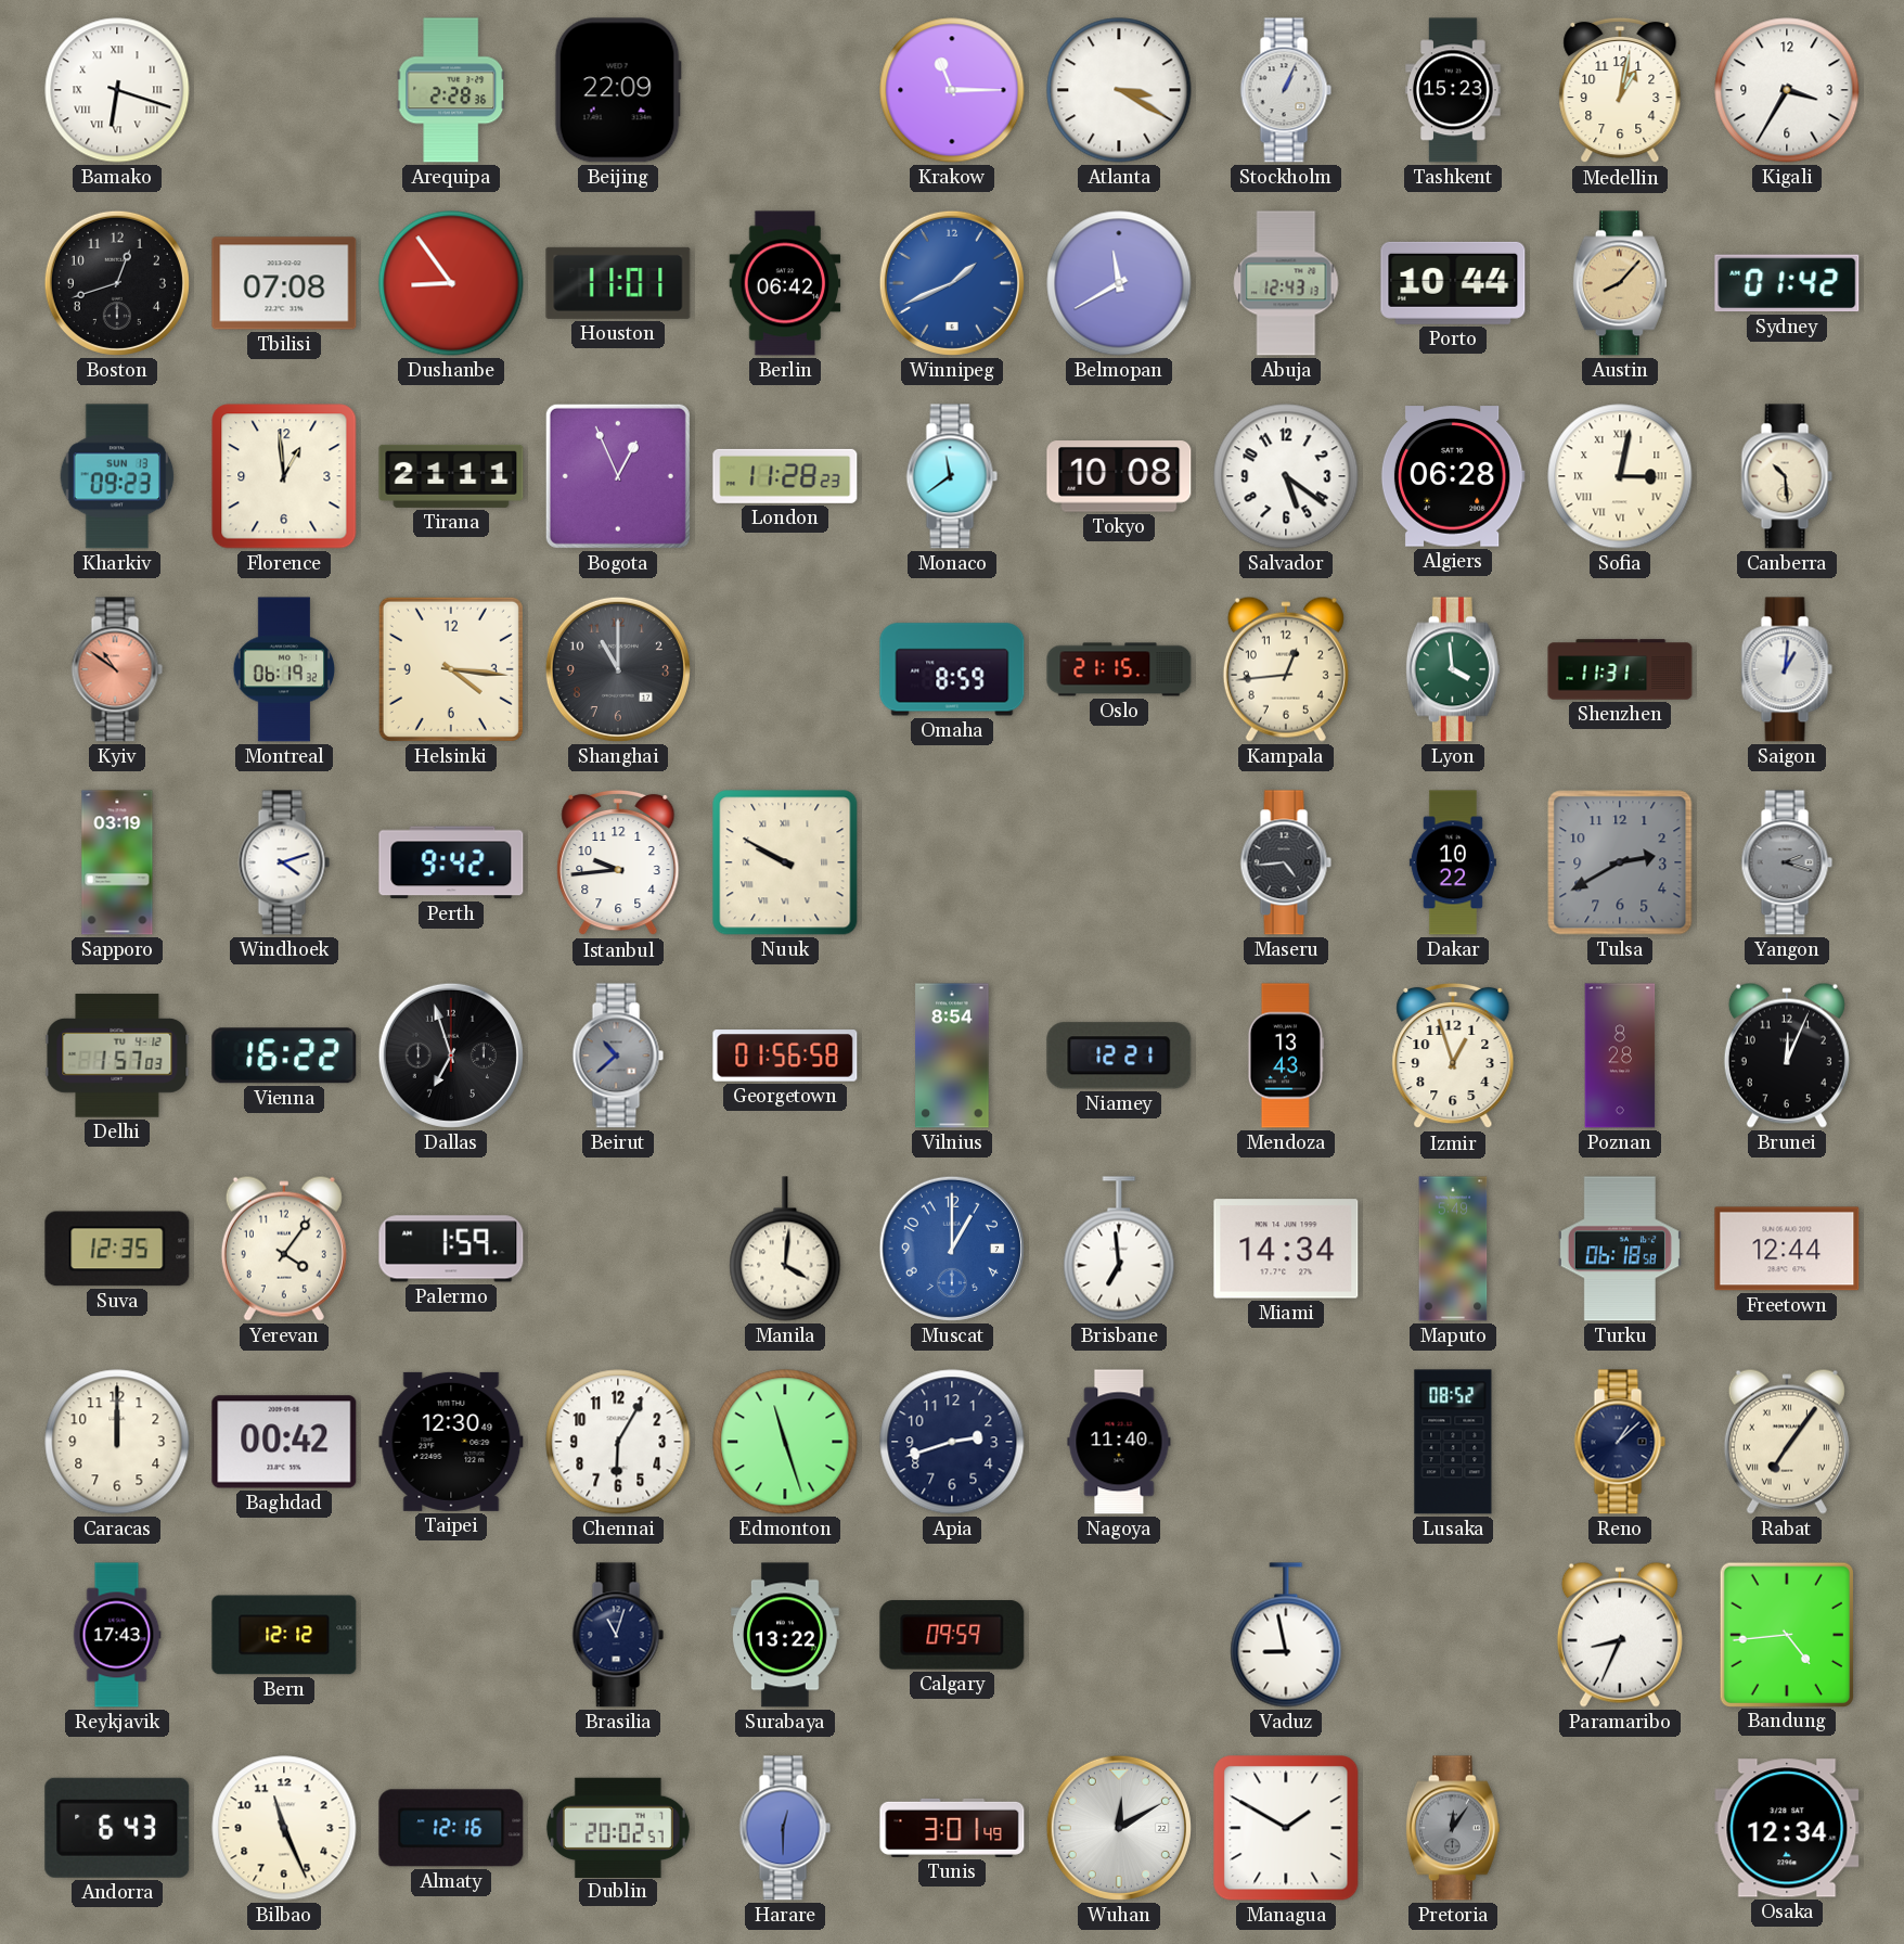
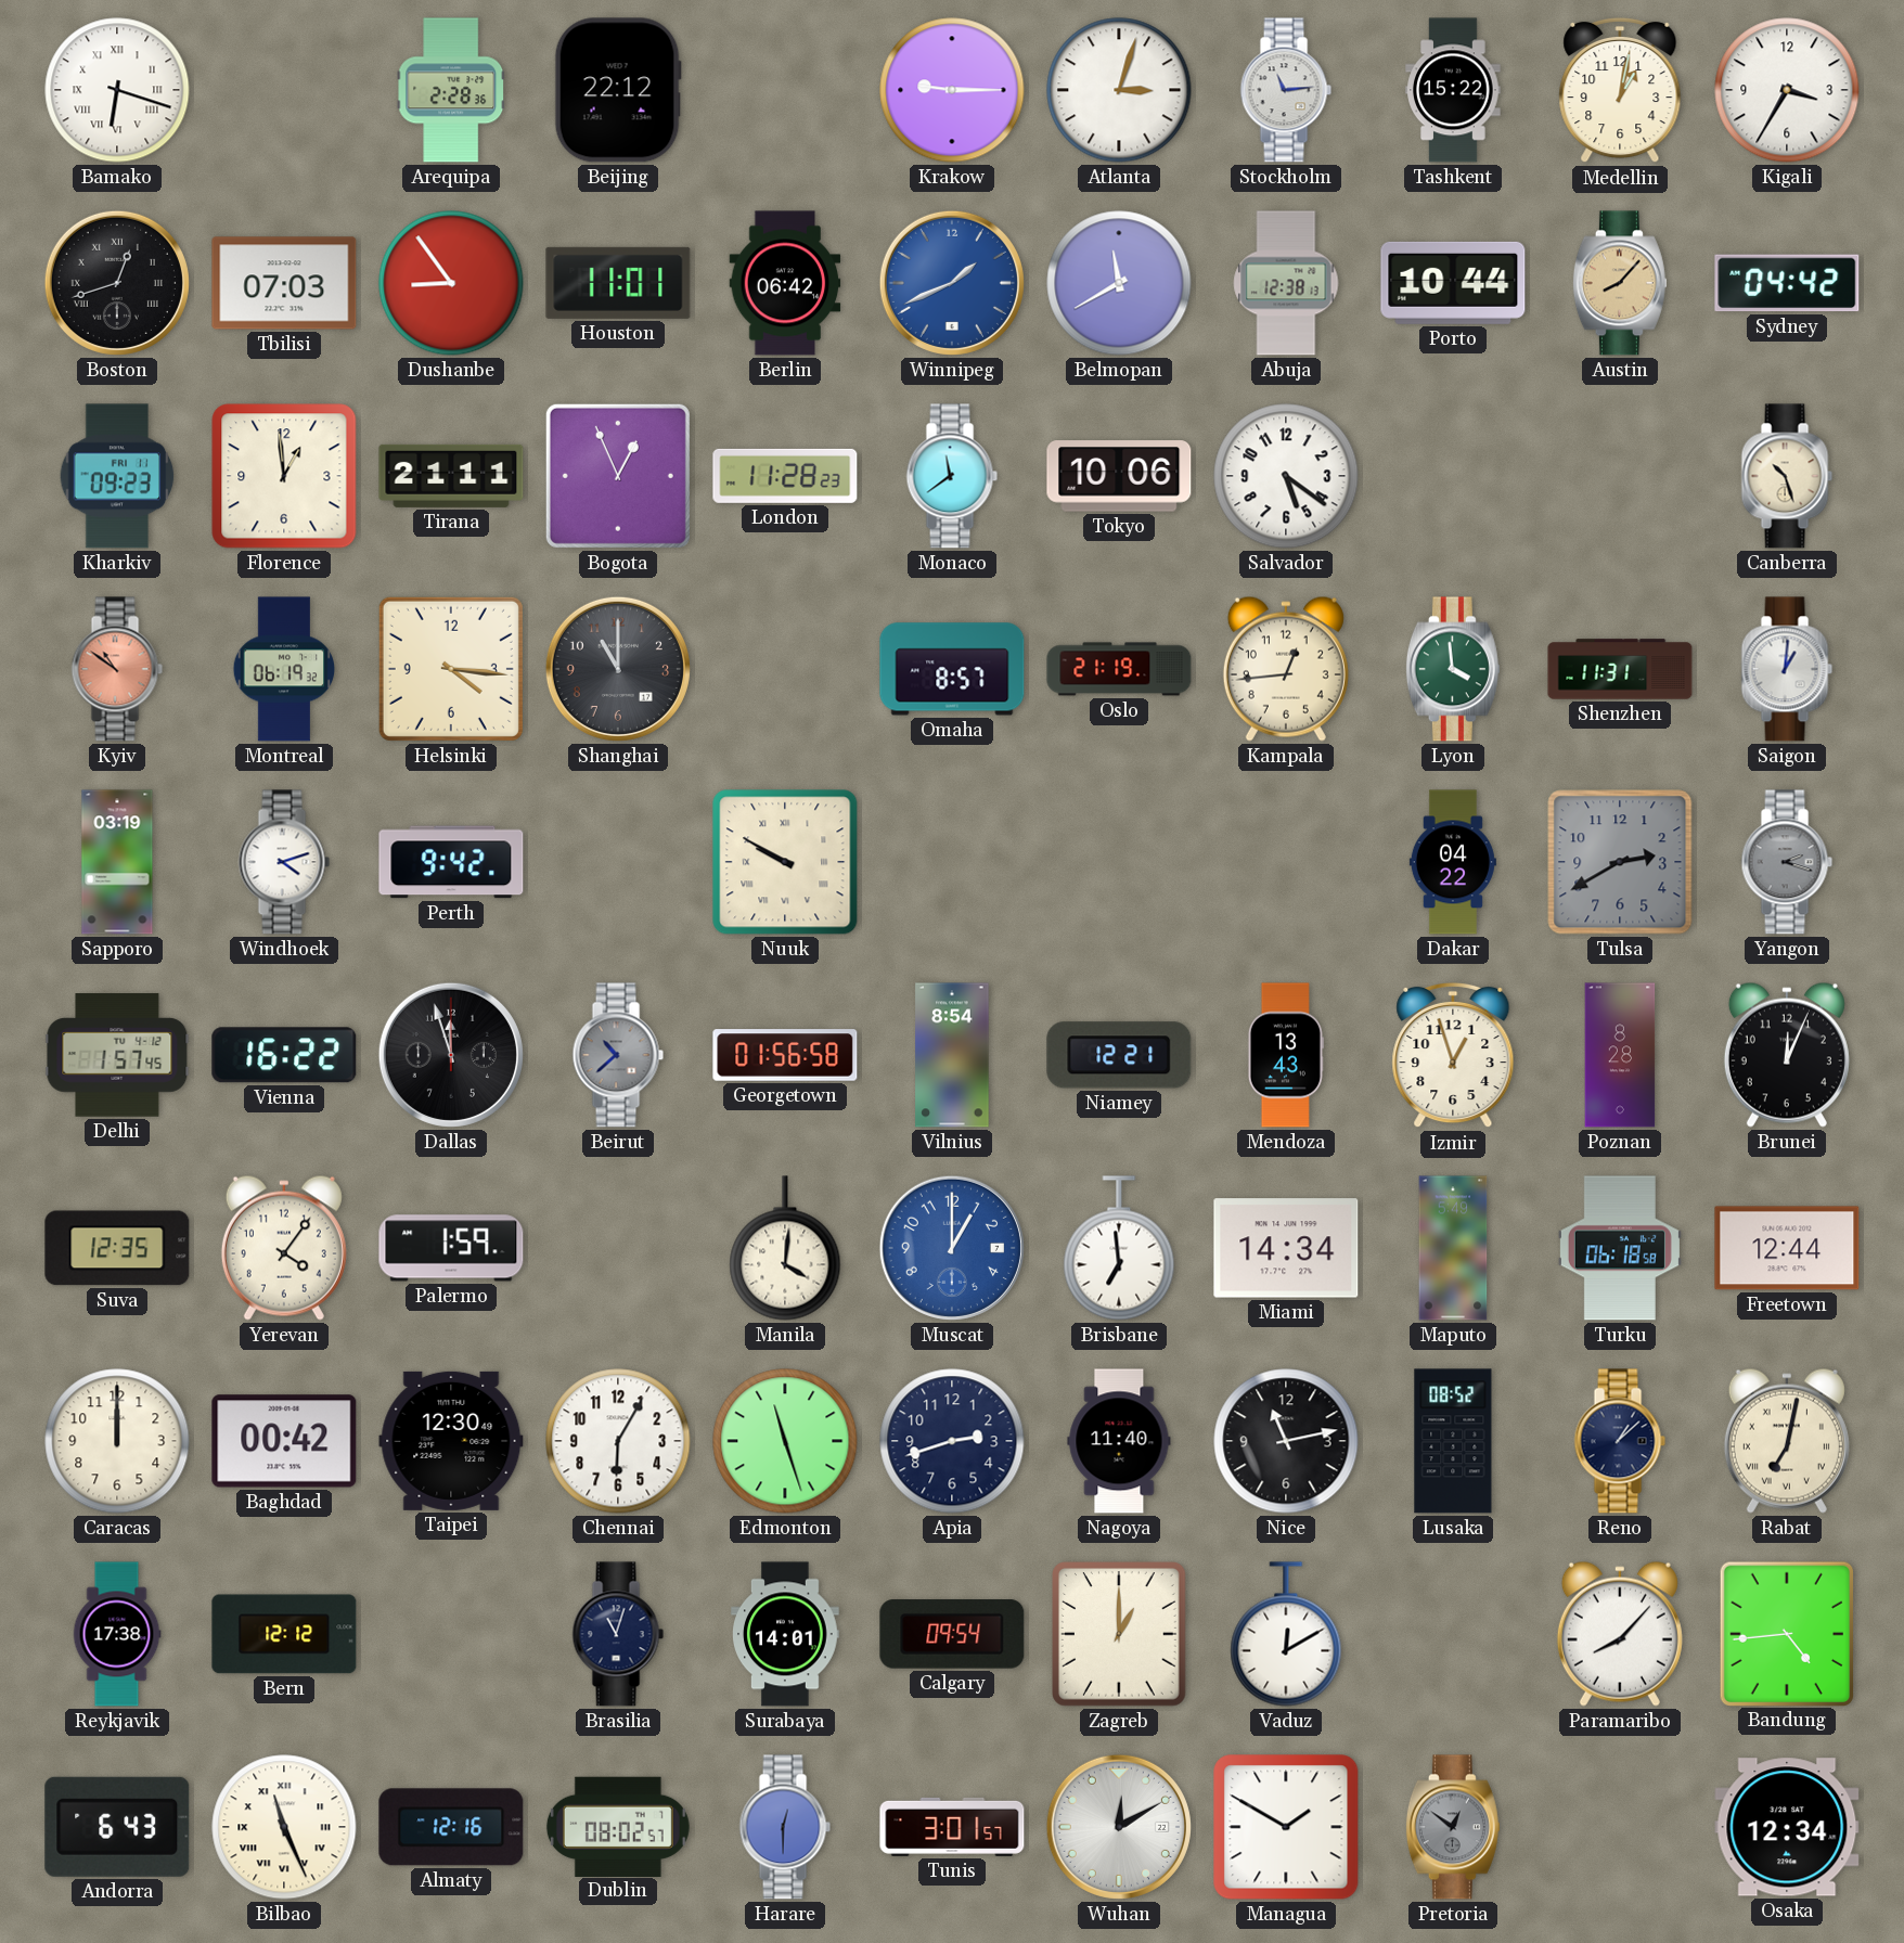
Beijing: 22:09 -> 22:12
Krakow: 11:15 -> 9:15
Atlanta: 3:20 -> 3:03
Stockholm: 1:04 -> 11:14
Tashkent: 15:23 -> 15:22
Boston numerals: Arabic -> Roman
Tbilisi: 07:08 -> 07:03
Abuja: 12:43 -> 12:38
Sydney: 01:42 -> 04:42
Kharkiv date: SUN 13 -> FRI 11
Tokyo: 10:08 -> 10:06
Algiers: 06:28 -> none
Sofia: 3:02 -> none
Canberra: 10:29 -> 10:27
Omaha: 8:59 -> 8:57
Oslo: 21:15 -> 21:19
Istanbul: 9:44 -> none
Maseru: 4:44 -> none
Dakar: 10:22 -> 04:22
Delhi: 1:57:03 -> 1:57:45
Dallas: 6:57 -> 11:57
Nice: none -> 11:13
Rabat: 7:06 -> 7:02
Reykjavik: 17:43 -> 17:38
Surabaya: 13:22 -> 14:01
Calgary: 09:59 -> 09:54
Zagreb: none -> 1:00
Vaduz: 8:58 -> 12:10
Paramaribo: 8:34 -> 8:07
Bilbao numerals: Arabic -> Roman
Dublin: 20:02 -> 08:02
Tunis: 3:01:49 -> 3:01:57
Pretoria: 12:06 -> 12:51
